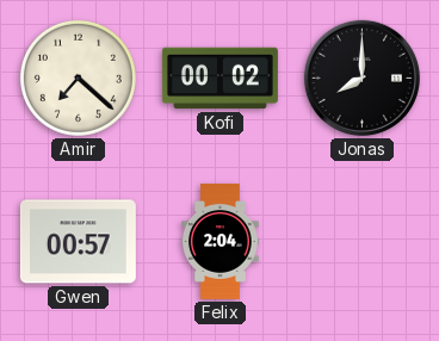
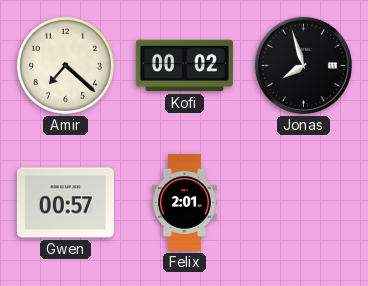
Jonas: 8:00 -> 7:57
Felix: 2:04 -> 2:01
